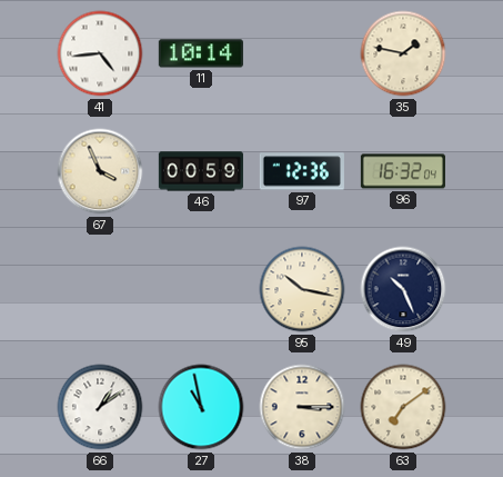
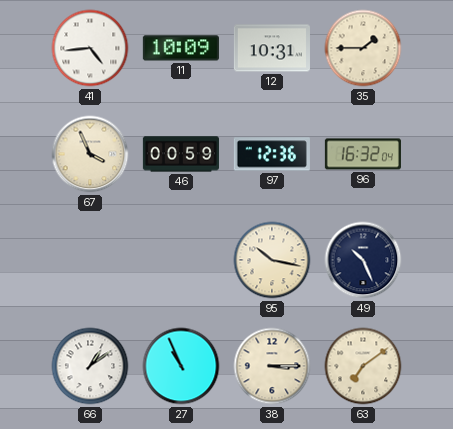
11: 10:14 -> 10:09
12: none -> 10:31
35: 1:47 -> 1:45
27: 10:58 -> 10:56
